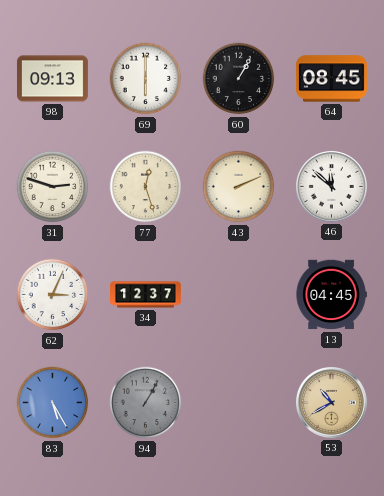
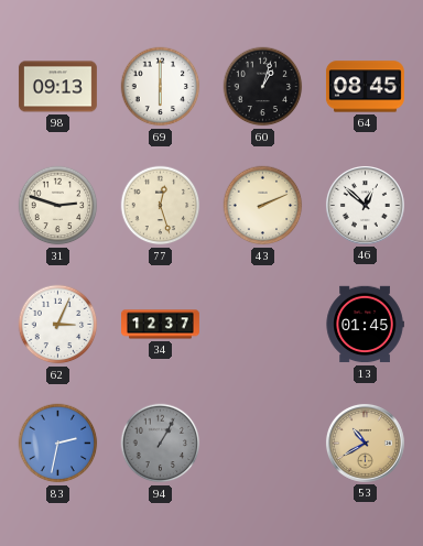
60: 1:05 -> 1:03
46: 11:52 -> 12:52
13: 04:45 -> 01:45
83: 5:25 -> 2:32
